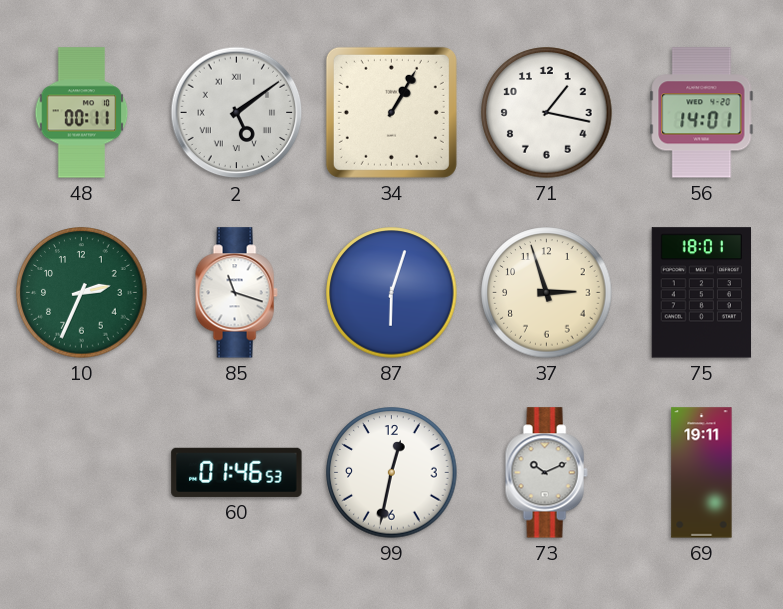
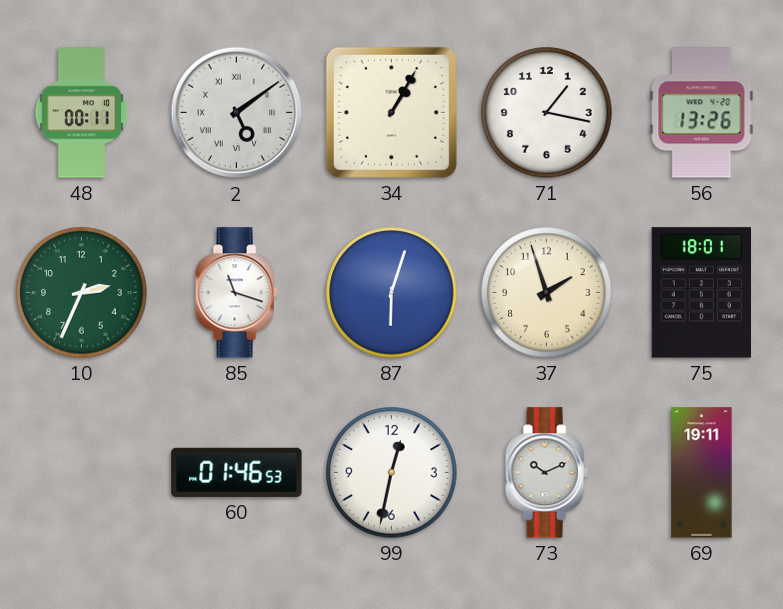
56: 14:01 -> 13:26
37: 2:57 -> 1:57
